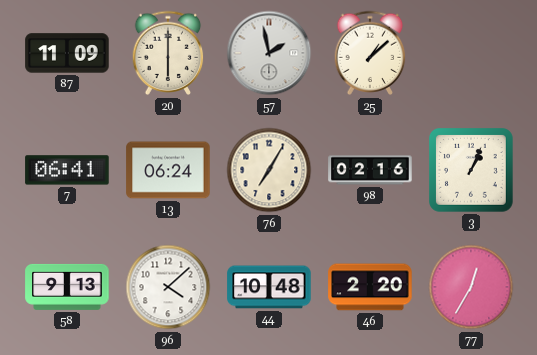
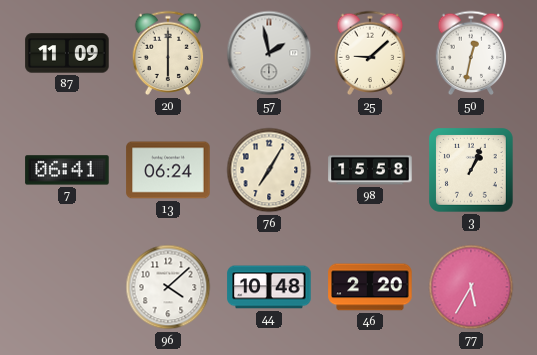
25: 1:08 -> 9:08
50: none -> 12:32
98: 02:16 -> 15:58
58: 9:13 -> none
77: 12:35 -> 5:35
